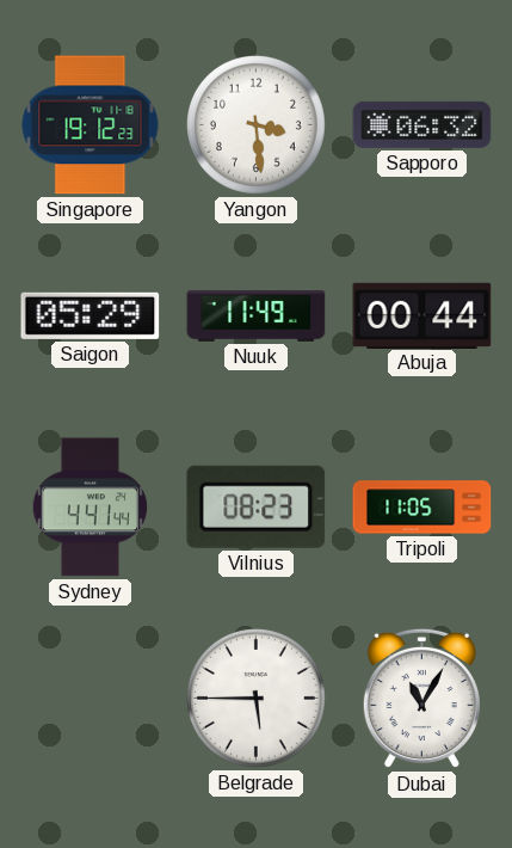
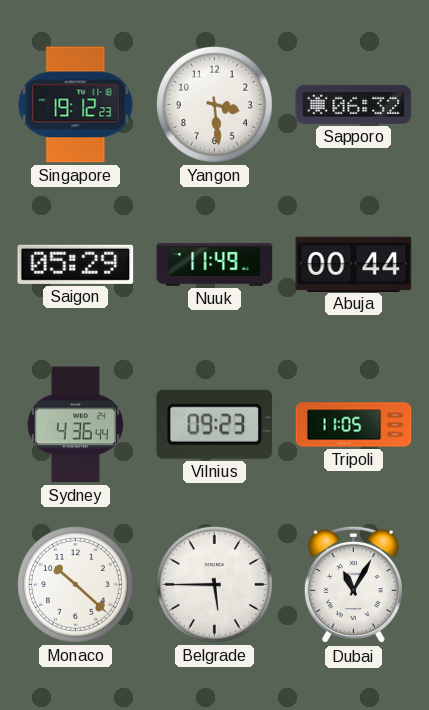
Sydney: 4:41 -> 4:36
Vilnius: 08:23 -> 09:23
Monaco: none -> 10:22
